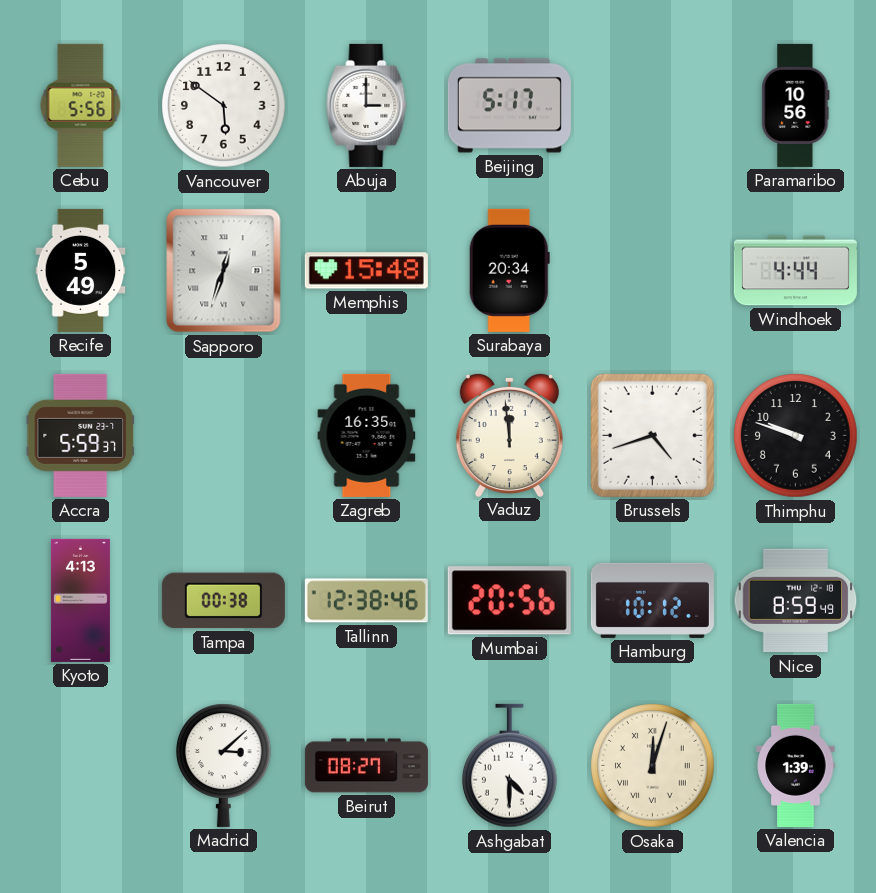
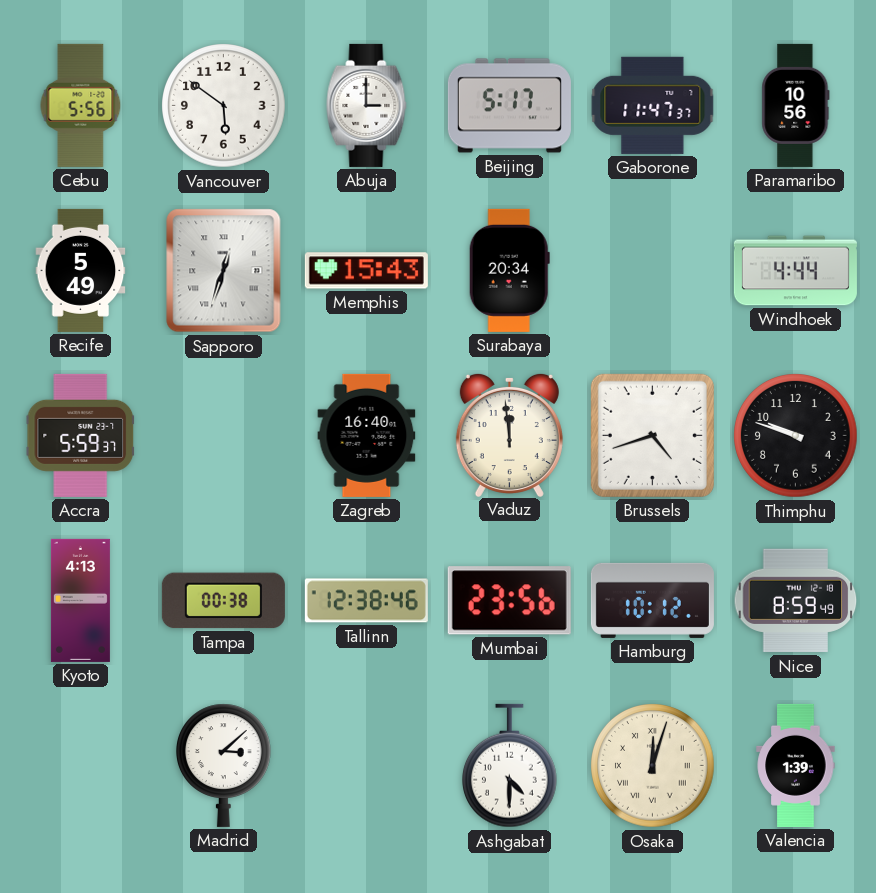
Gaborone: none -> 11:47
Memphis: 15:48 -> 15:43
Zagreb: 16:35 -> 16:40
Mumbai: 20:56 -> 23:56
Beirut: 08:27 -> none
